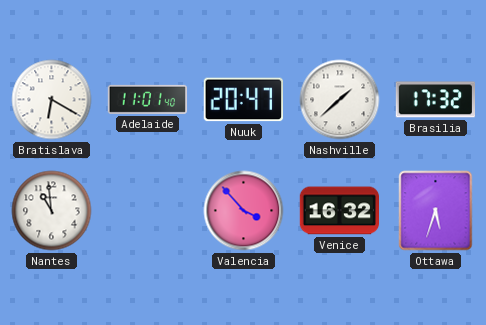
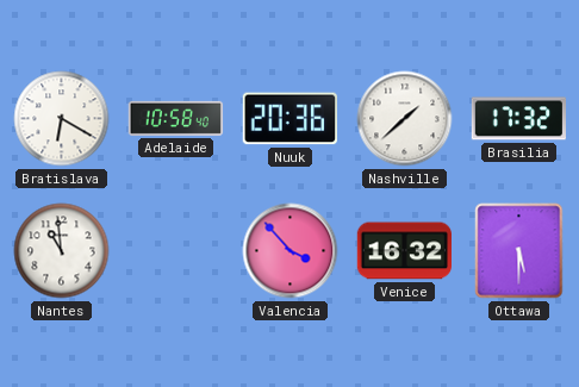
Adelaide: 11:01 -> 10:58
Nuuk: 20:47 -> 20:36
Ottawa: 5:33 -> 5:30
